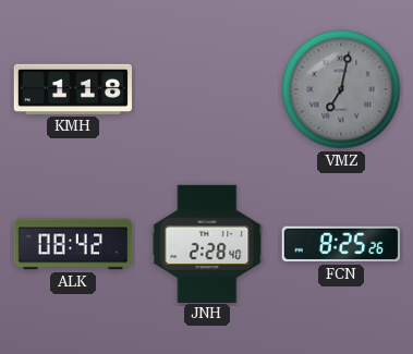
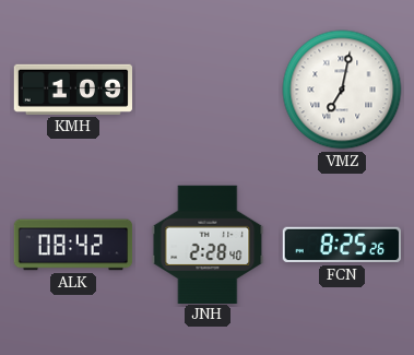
KMH: 1:18 -> 1:09
VMZ dial: grey -> white
